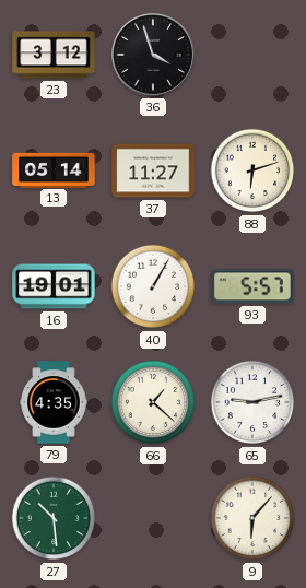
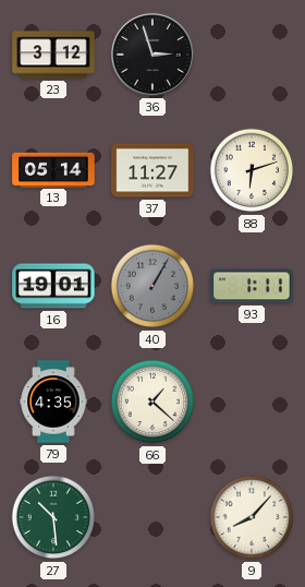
36: 3:57 -> 2:57
40 dial: white -> grey
93: 5:57 -> 1:11
65: 9:13 -> none
9: 6:07 -> 8:07
